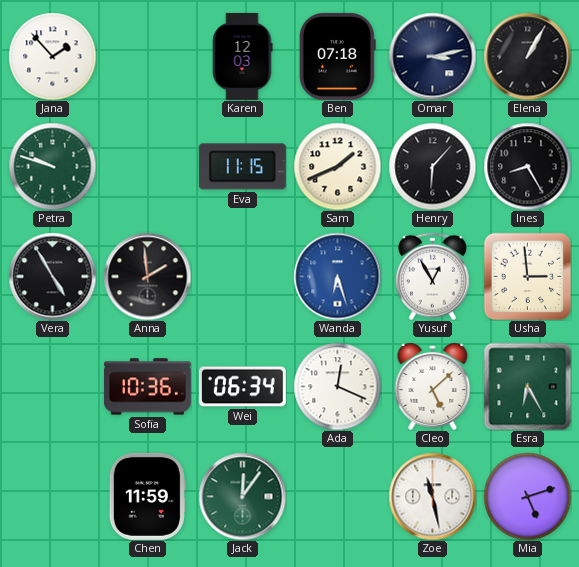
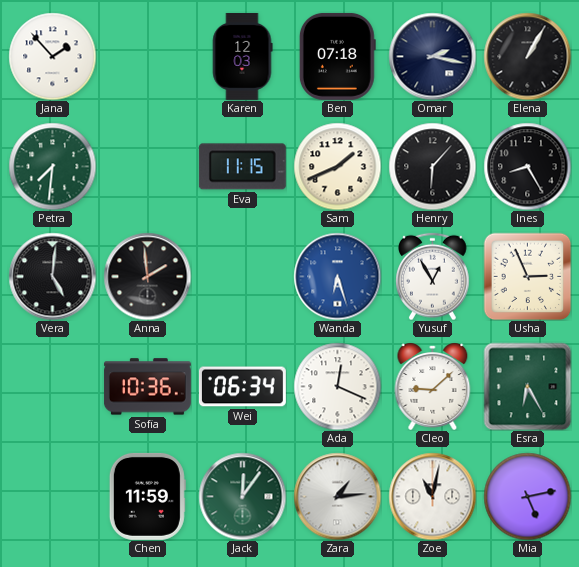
Omar: 3:13 -> 2:17
Petra: 9:48 -> 7:31
Vera: 4:55 -> 5:01
Usha: 2:59 -> 2:56
Cleo: 5:08 -> 9:08
Zara: none -> 1:14
Zoe: 11:28 -> 11:02
Mia: 5:12 -> 5:13
